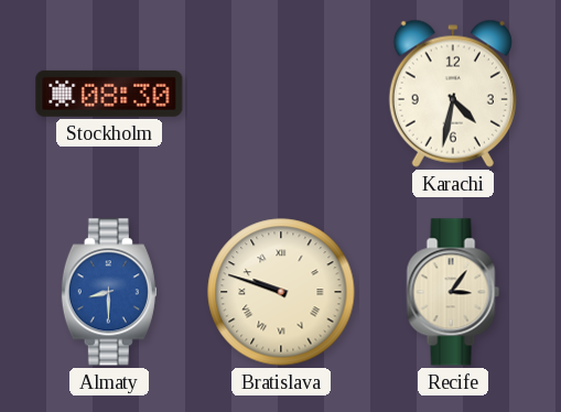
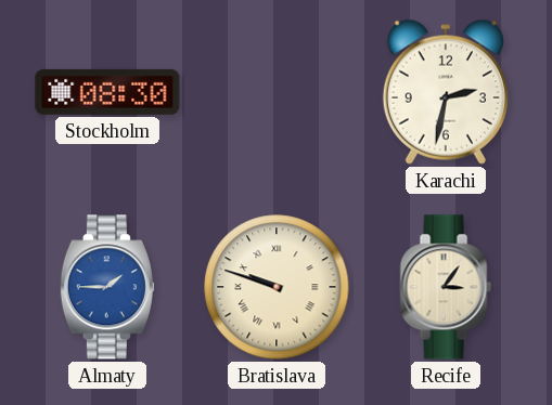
Karachi: 4:32 -> 2:32
Almaty: 8:30 -> 1:45
